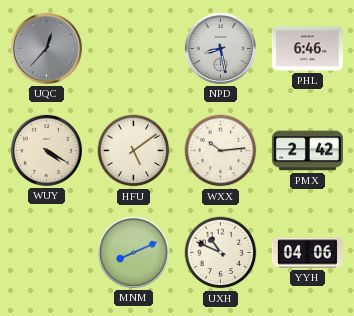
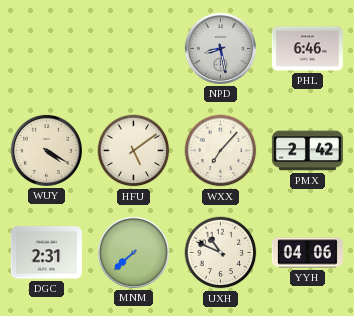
UQC: 12:37 -> none
WXX: 10:14 -> 7:07
DGC: none -> 2:31
MNM: 8:11 -> 7:38
